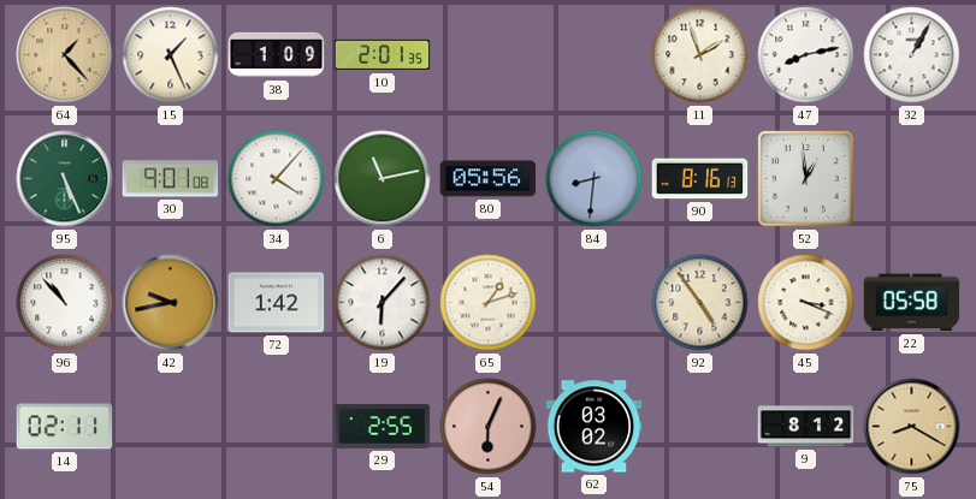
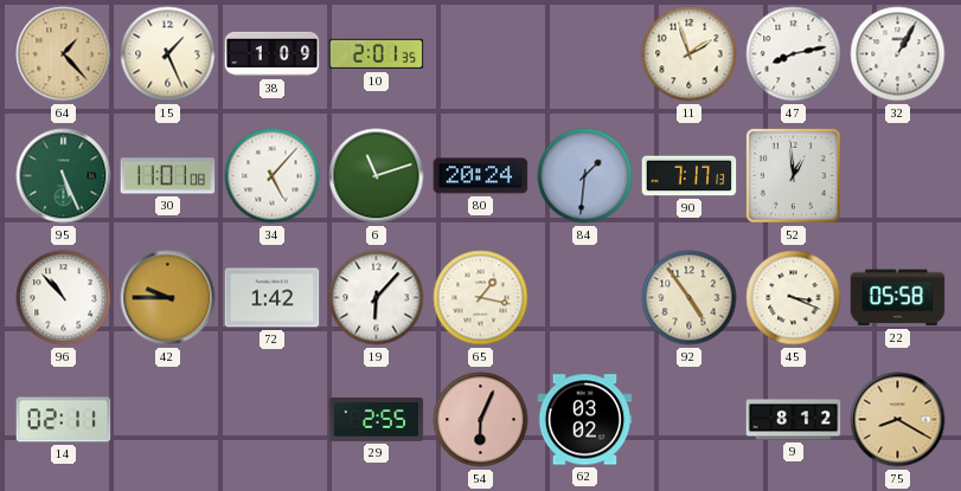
30: 9:01 -> 11:01
34: 4:07 -> 5:07
6: 11:13 -> 11:12
80: 05:56 -> 20:24
84: 8:31 -> 1:31
90: 8:16 -> 7:17
42: 9:43 -> 9:45
65: 1:12 -> 1:17
